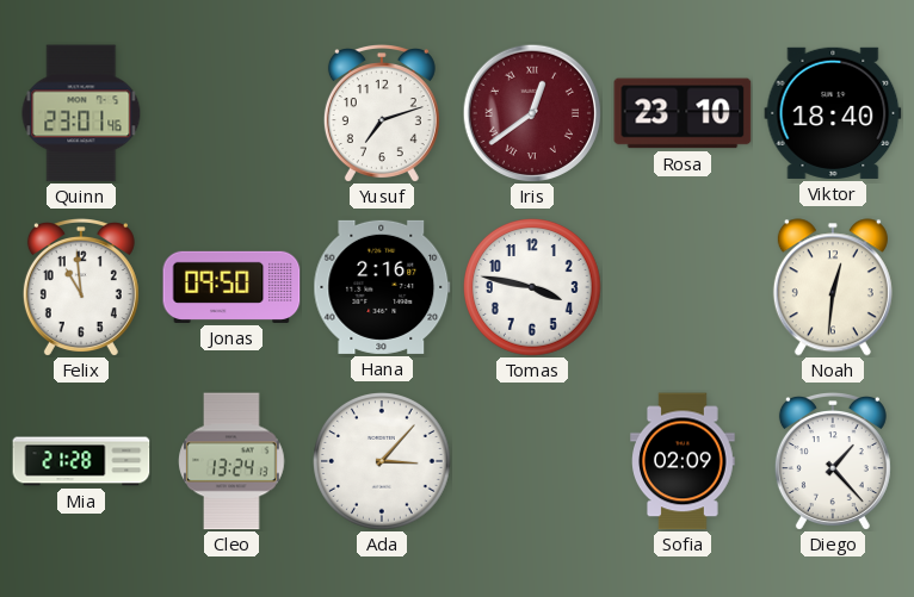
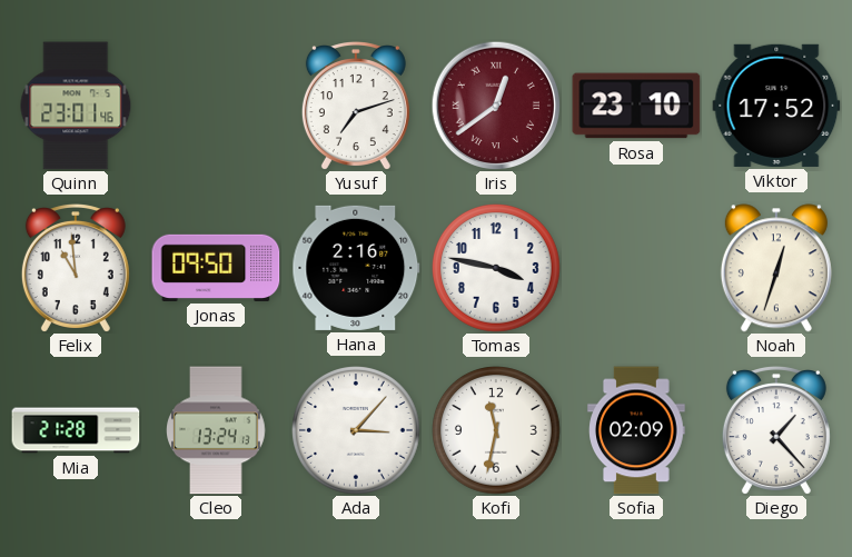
Viktor: 18:40 -> 17:52
Noah: 12:31 -> 12:33
Kofi: none -> 11:32
